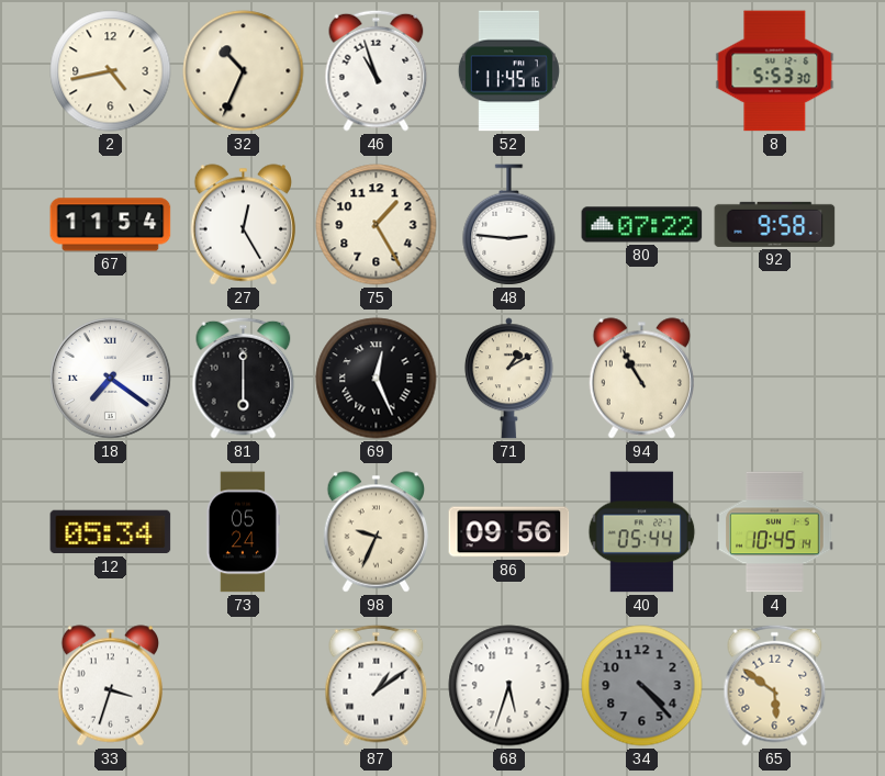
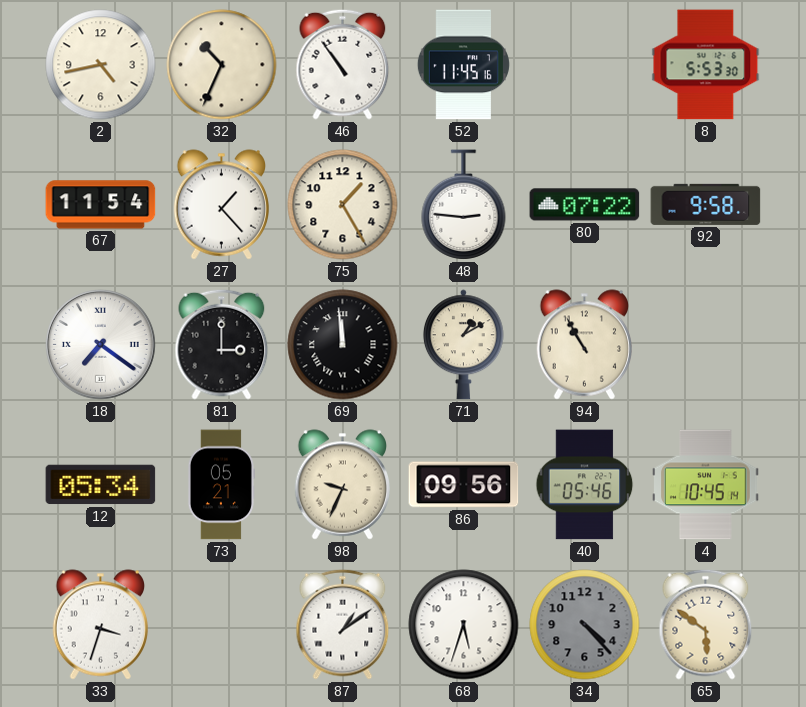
46: 10:57 -> 10:54
27: 12:25 -> 1:23
81: 6:00 -> 3:00
69: 12:26 -> 11:59
73: 05:24 -> 05:21
40: 05:44 -> 05:46
